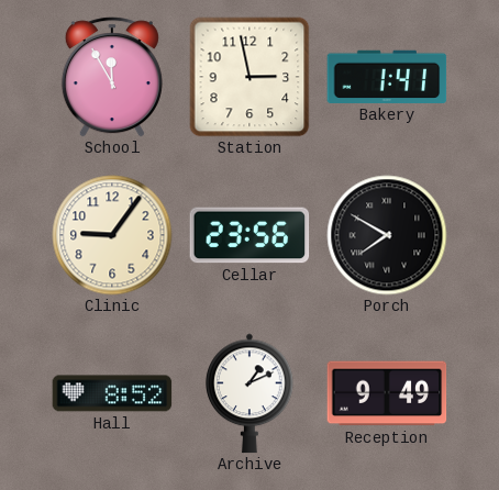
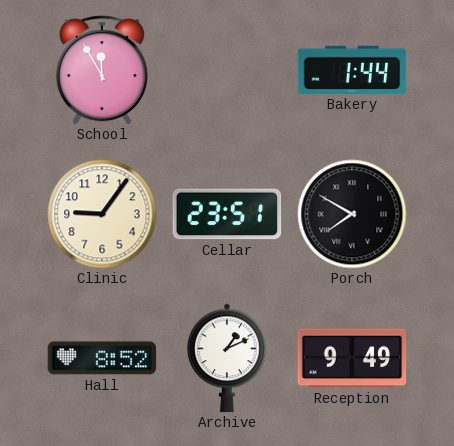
Station: 2:58 -> none
Bakery: 1:41 -> 1:44
Cellar: 23:56 -> 23:51
